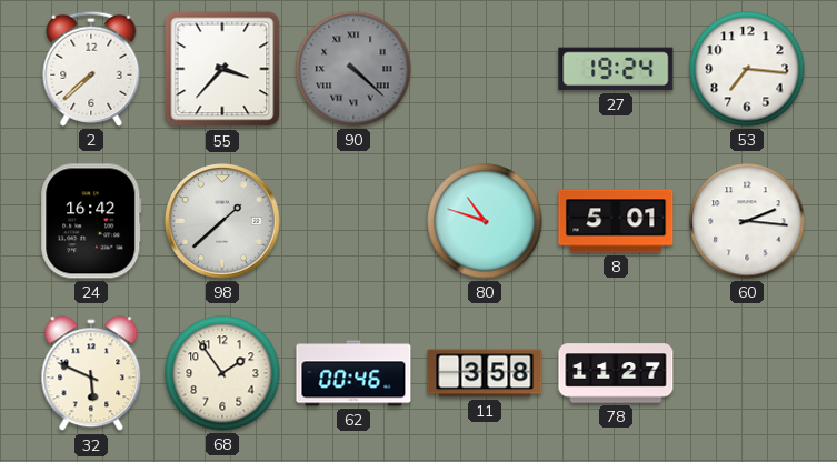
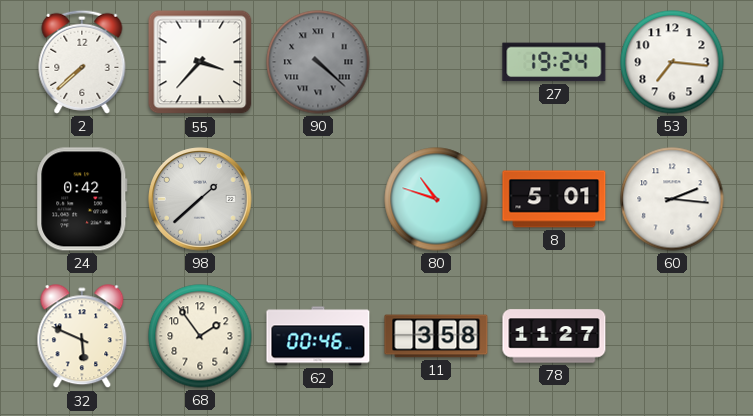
24: 16:42 -> 0:42
